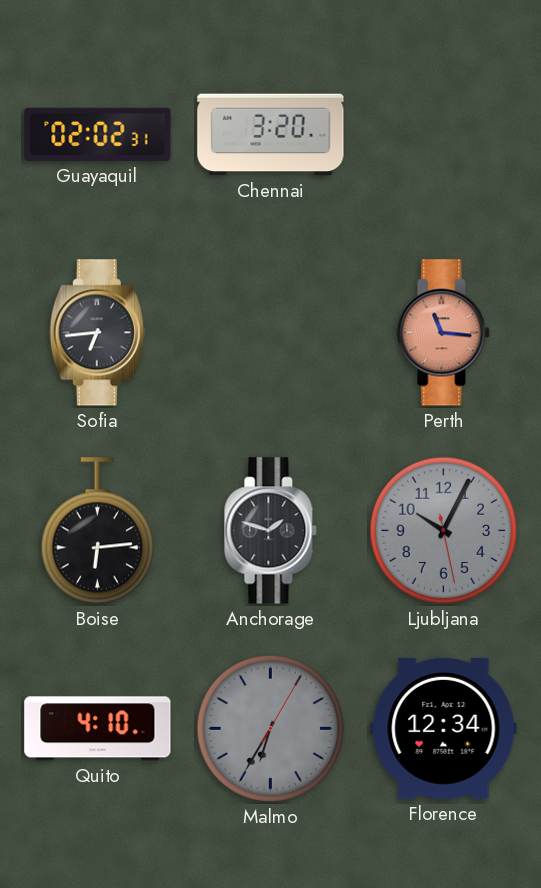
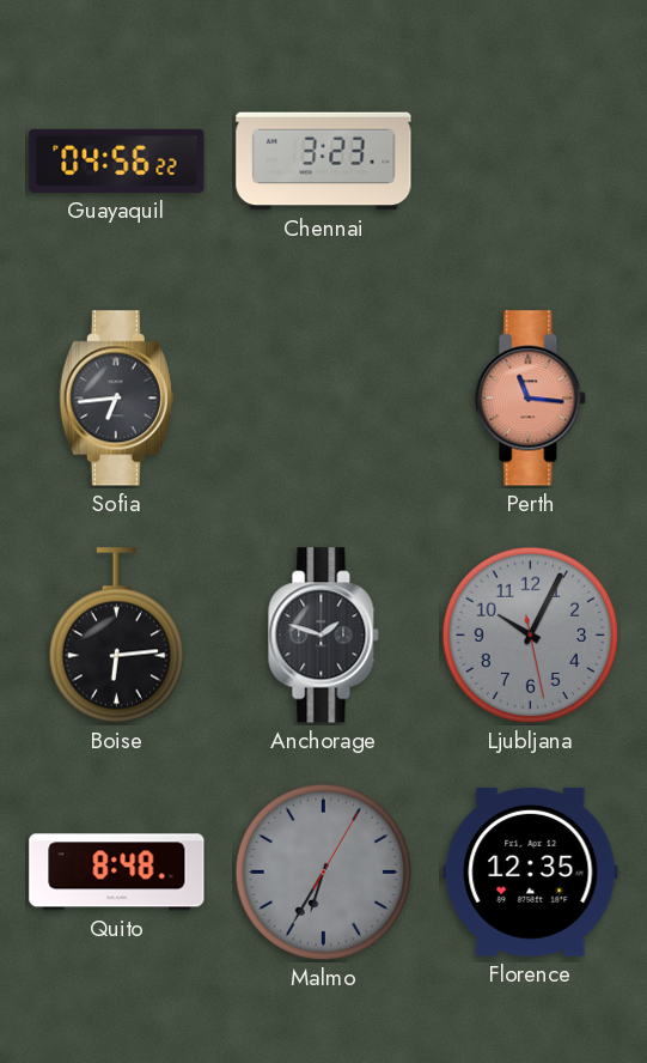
Guayaquil: 02:02 -> 04:56
Chennai: 3:20 -> 3:23
Quito: 4:10 -> 8:48
Florence: 12:34 -> 12:35
